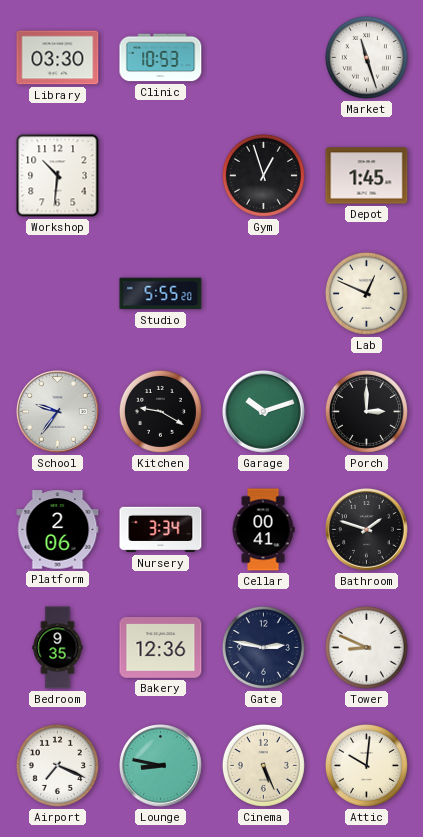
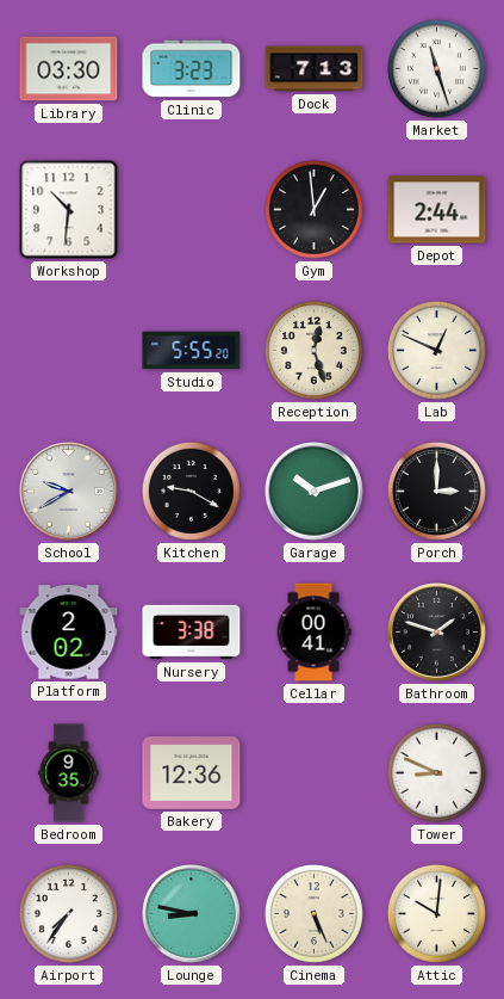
Clinic: 10:53 -> 3:23
Dock: none -> 7:13
Gym: 12:57 -> 12:59
Depot: 1:45 -> 2:44
Reception: none -> 12:27
School: 9:36 -> 9:40
Platform: 2:06 -> 2:02
Nursery: 3:34 -> 3:38
Gate: 2:47 -> none
Airport: 7:19 -> 7:36
